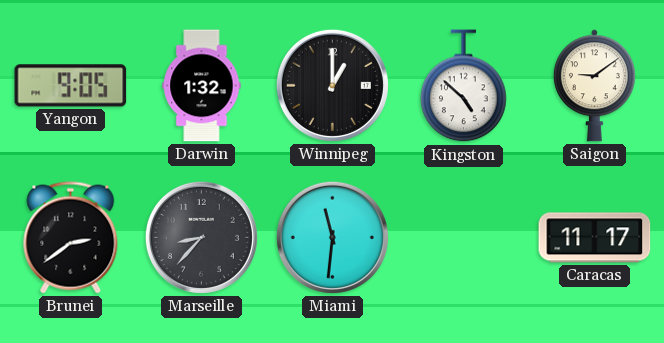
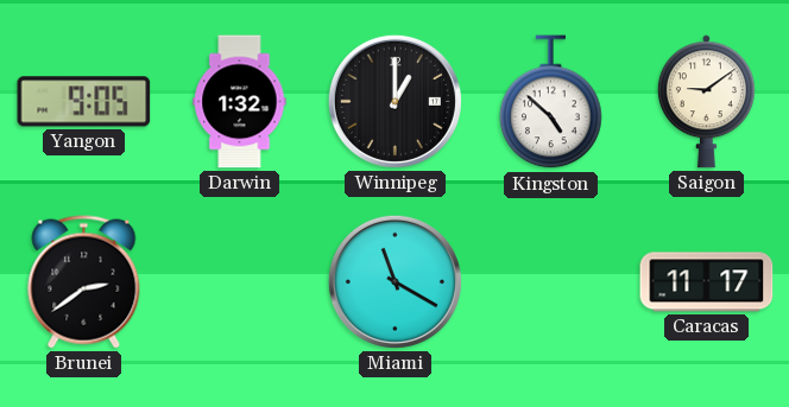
Marseille: 8:37 -> none
Miami: 11:31 -> 11:20
